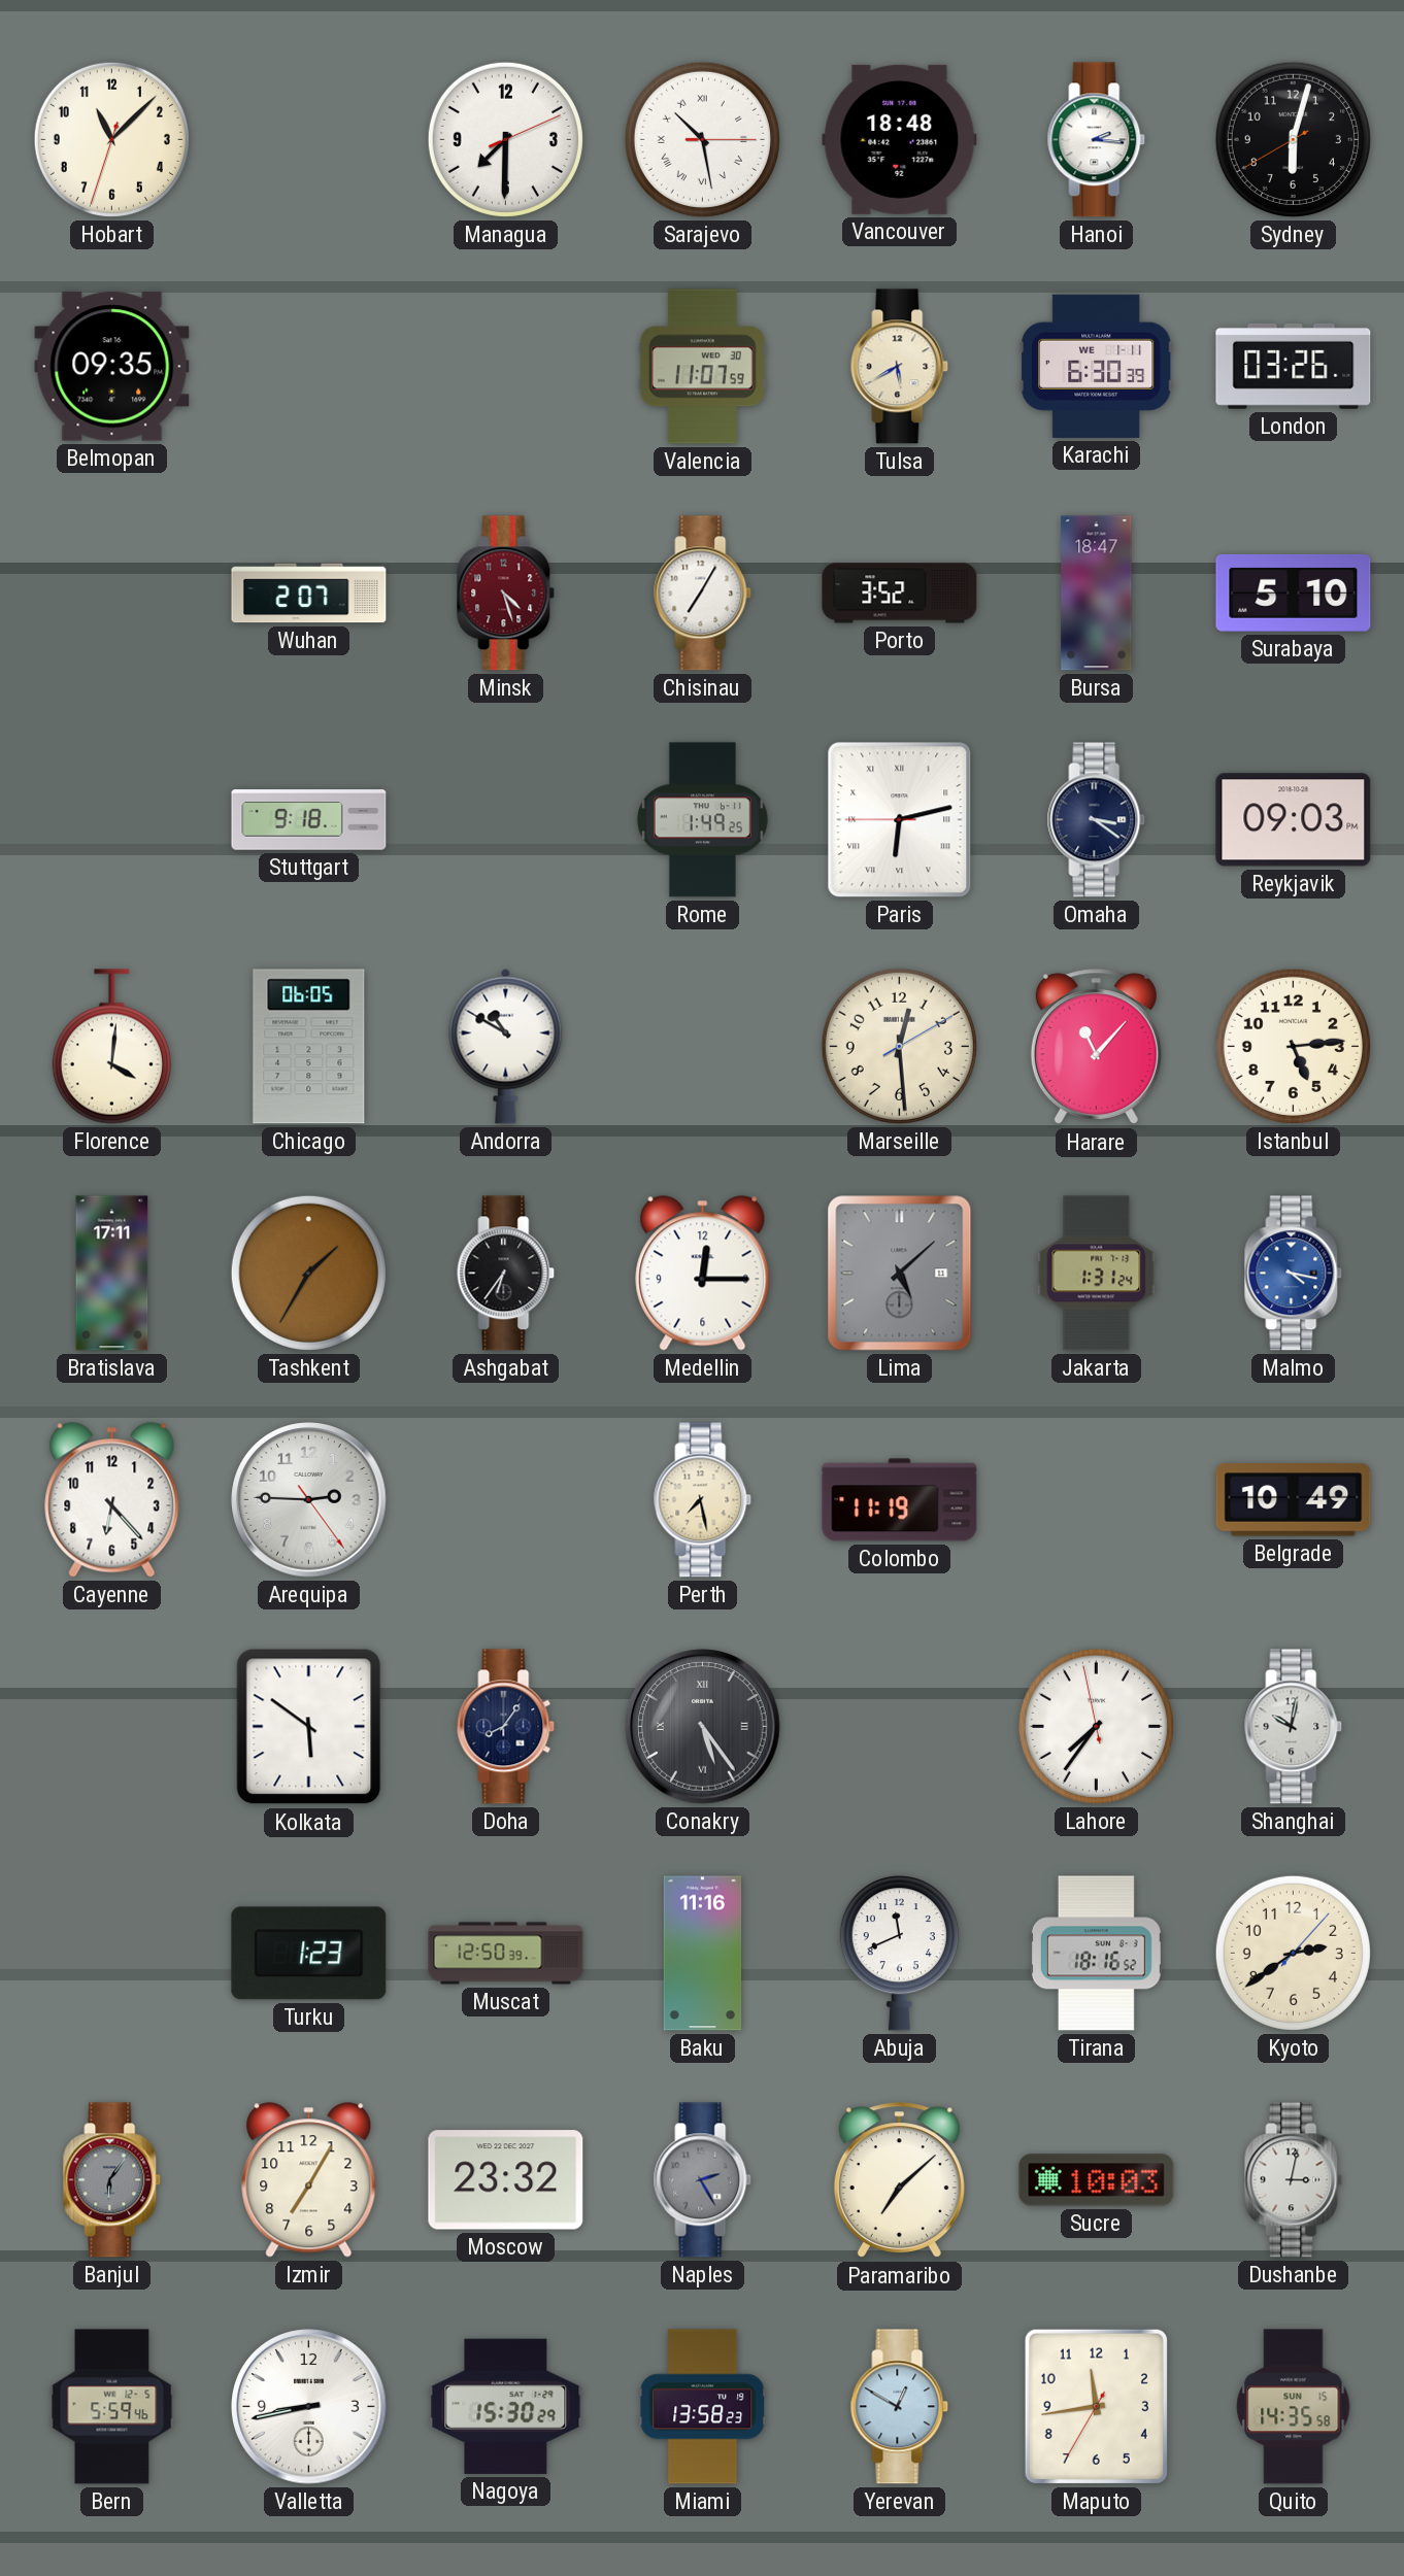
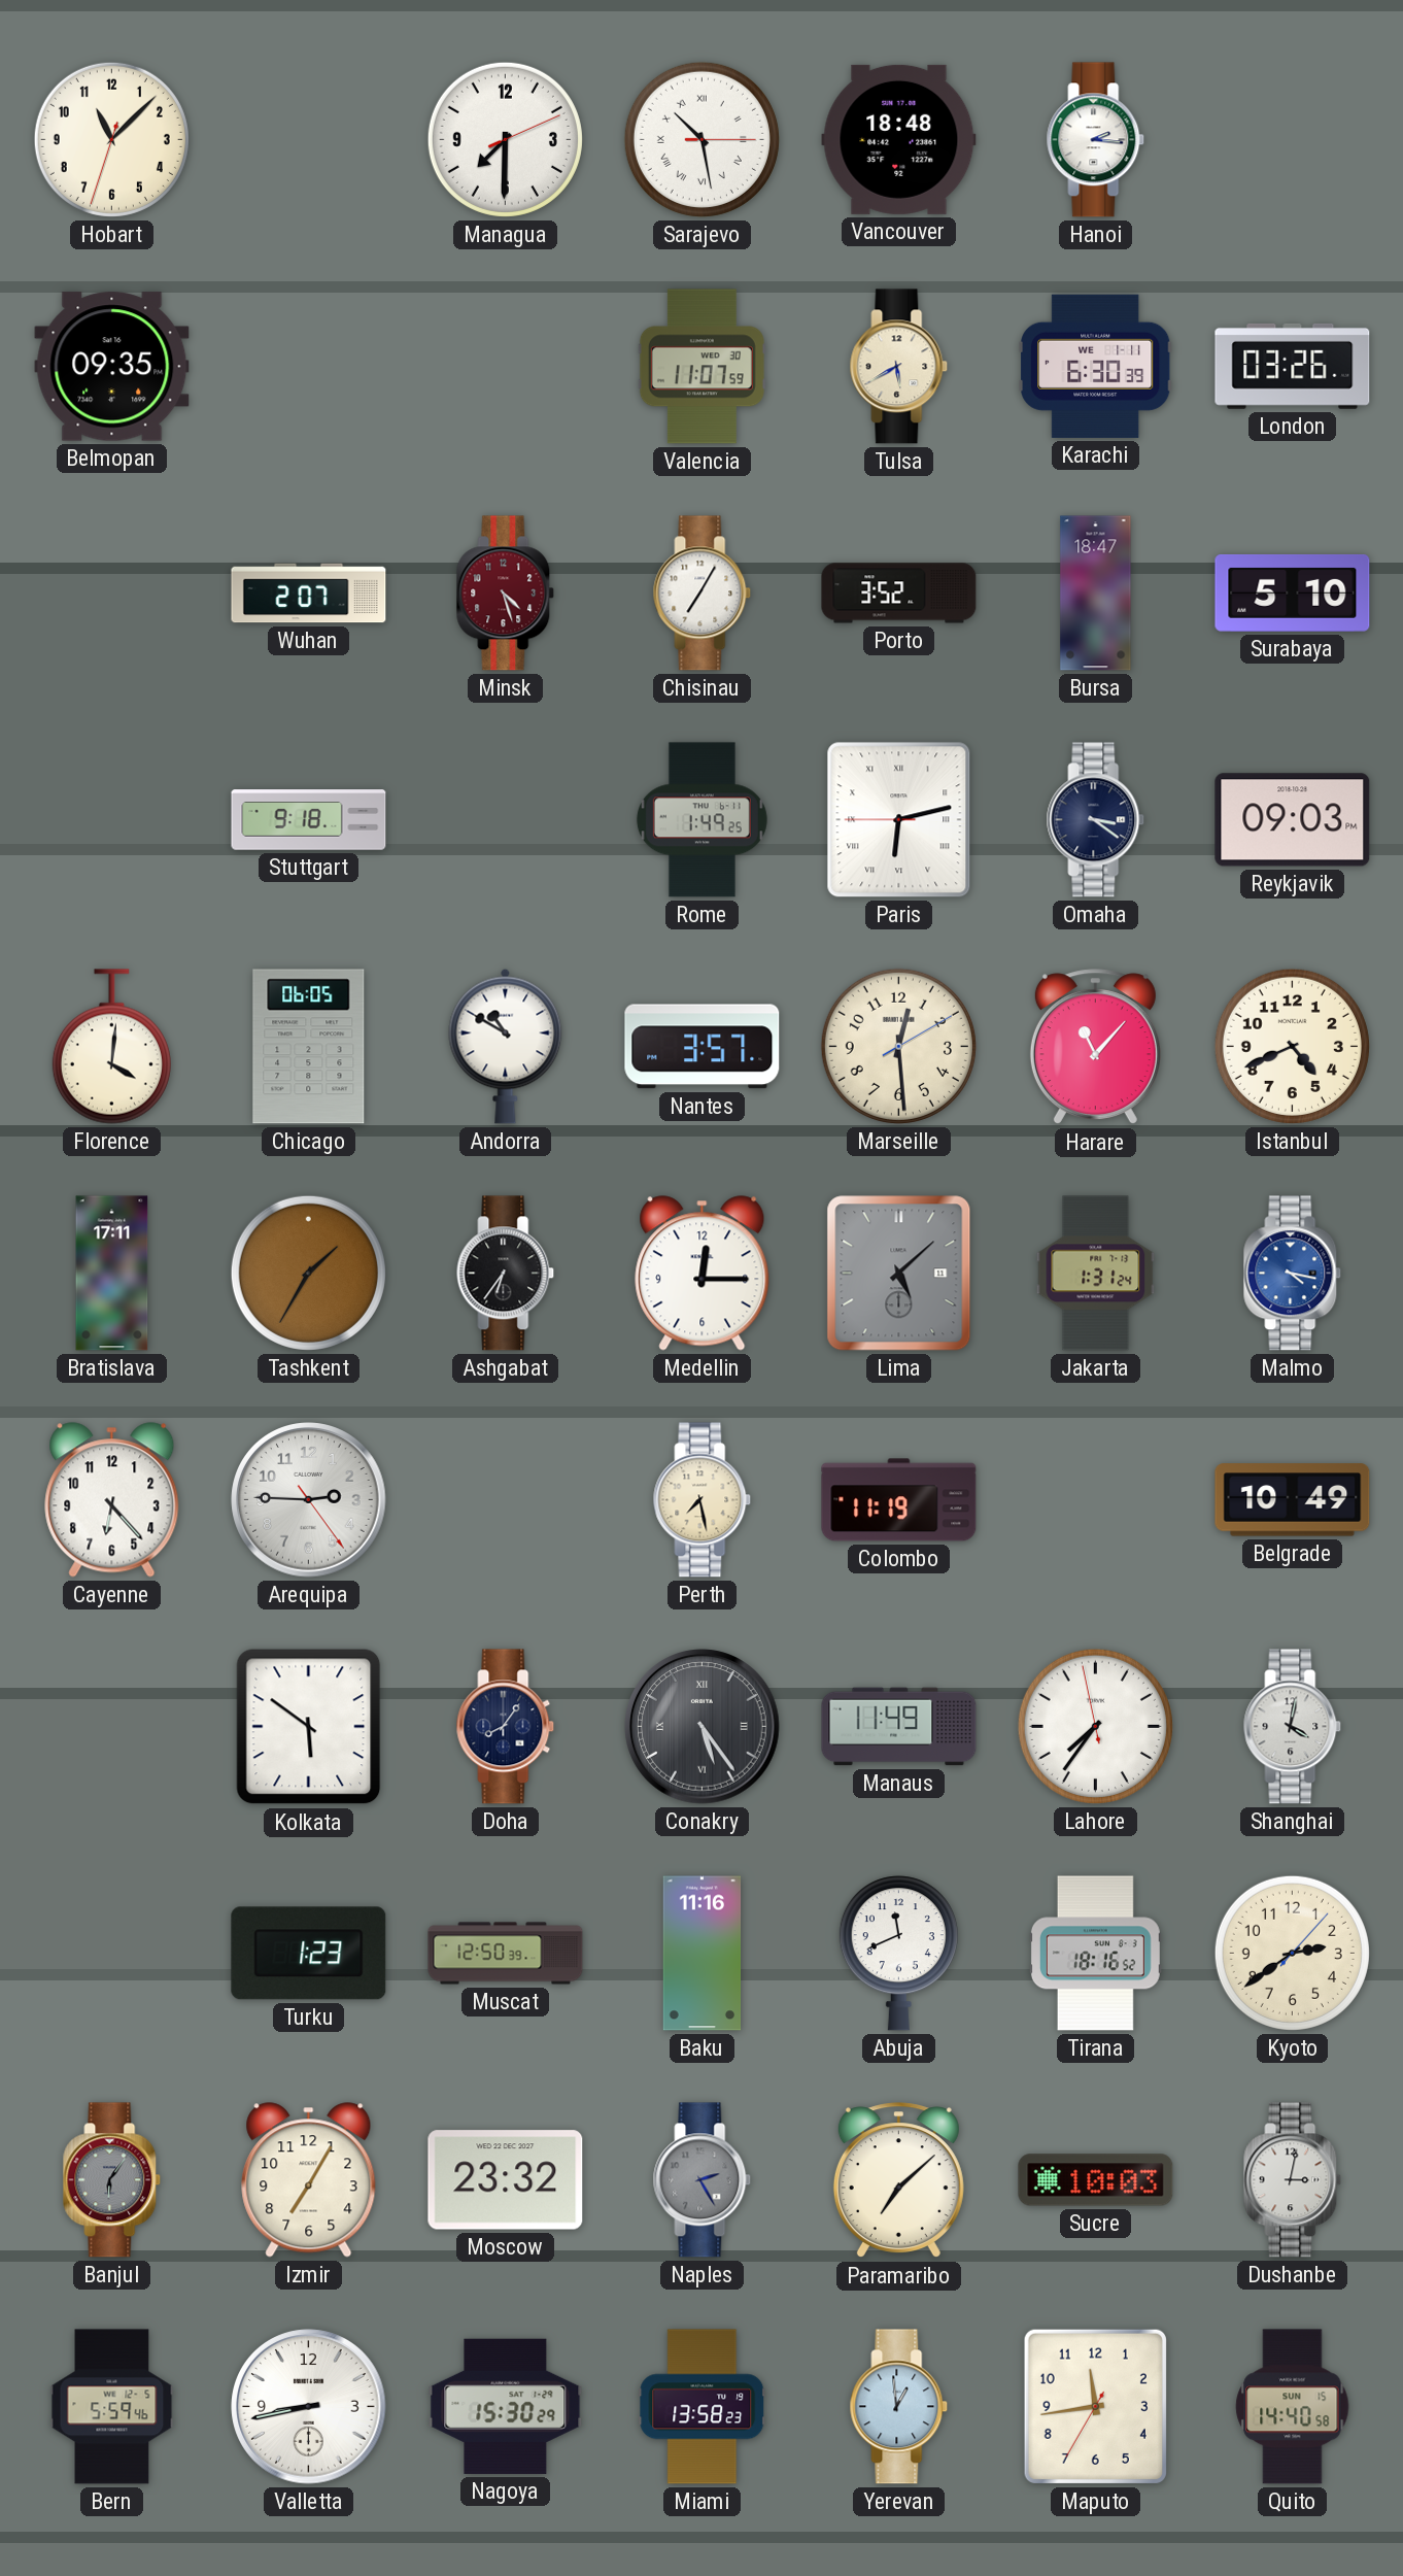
Sydney: 6:02 -> none
Nantes: none -> 3:57
Istanbul: 5:14 -> 4:41
Manaus: none -> 11:49
Shanghai: 10:02 -> 4:02
Yerevan: 12:50 -> 12:59
Quito: 14:35 -> 14:40
